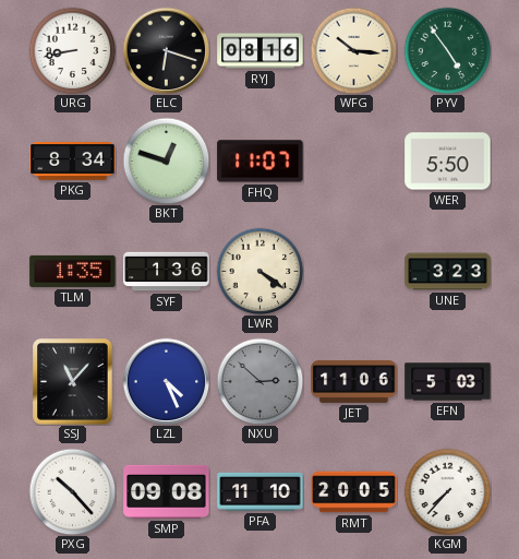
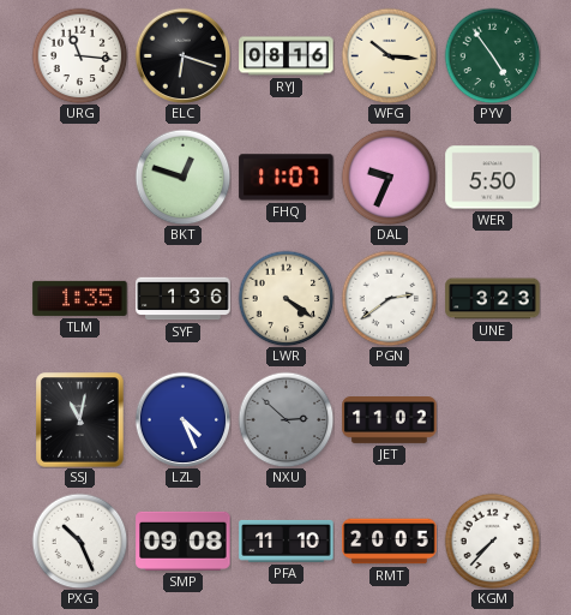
URG: 8:43 -> 11:16
PKG: 8:34 -> none
DAL: none -> 9:34
PGN: none -> 2:39
SSJ: 11:07 -> 11:02
JET: 11:06 -> 11:02
EFN: 5:03 -> none
PXG: 10:23 -> 10:26
